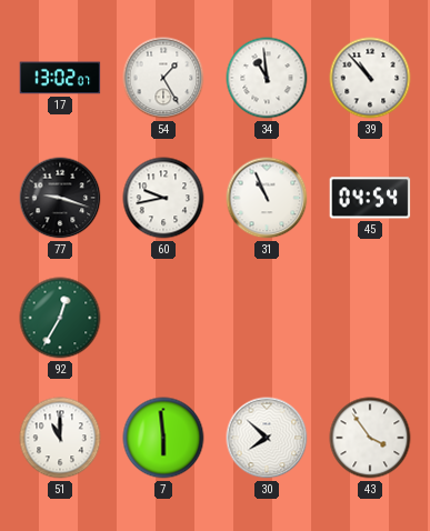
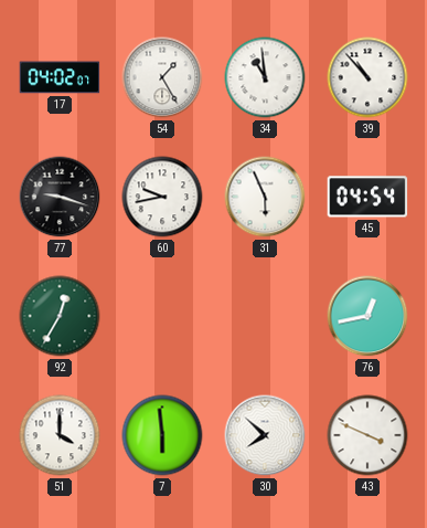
17: 13:02 -> 04:02
31: 10:56 -> 5:56
76: none -> 12:43
51: 11:00 -> 4:00
43: 3:54 -> 3:49
